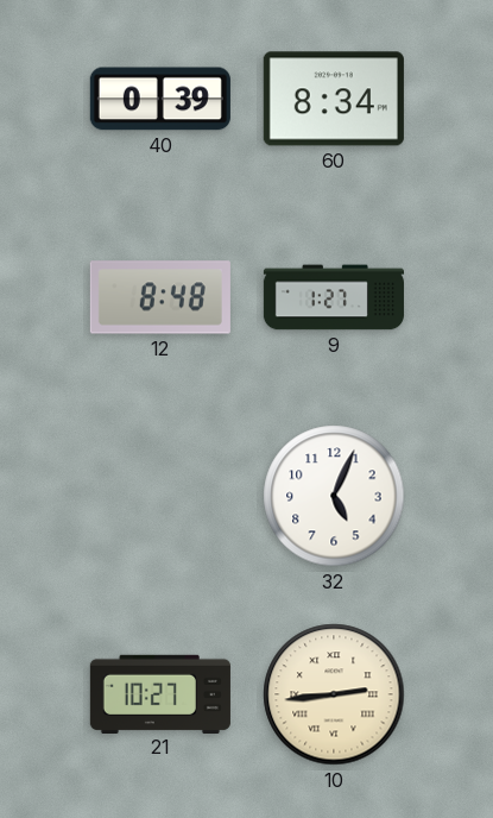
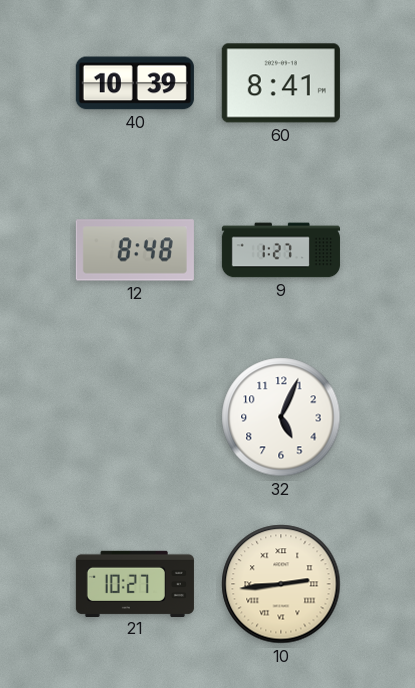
40: 0:39 -> 10:39
60: 8:34 -> 8:41
